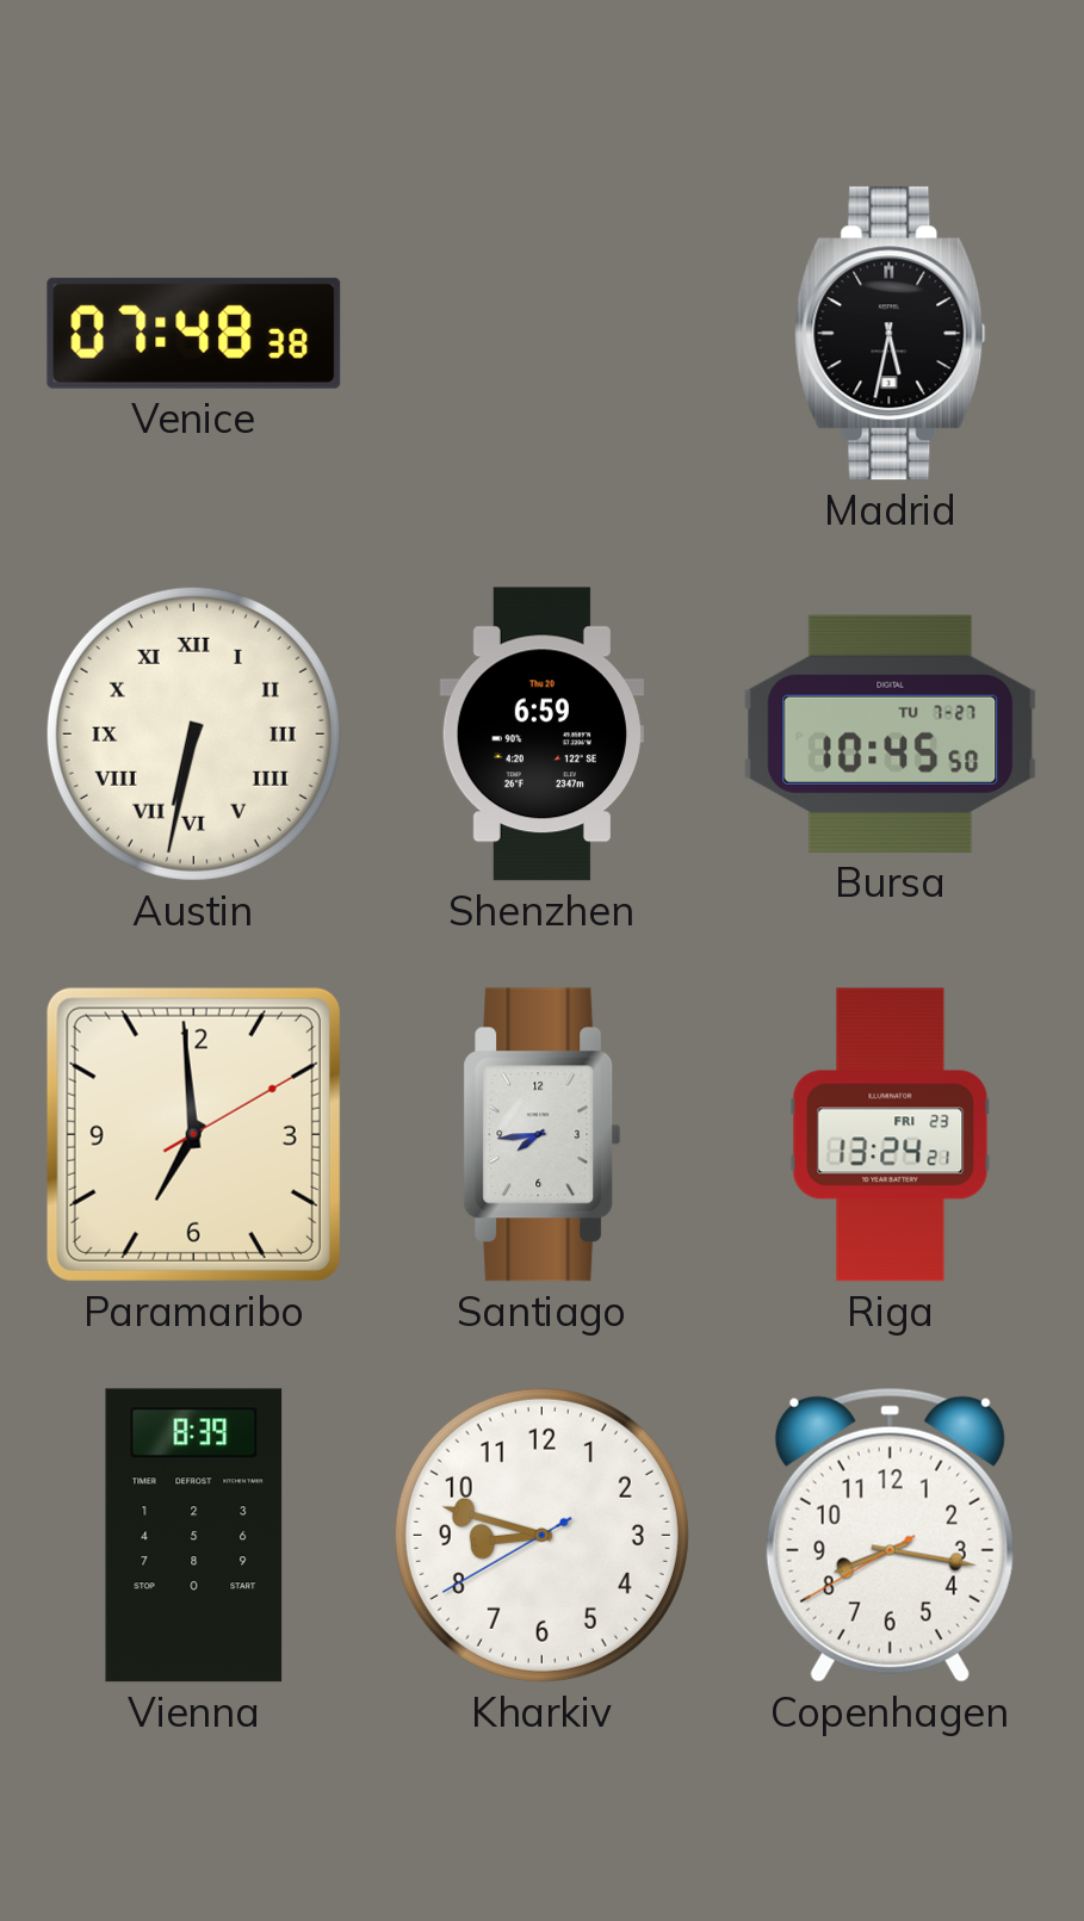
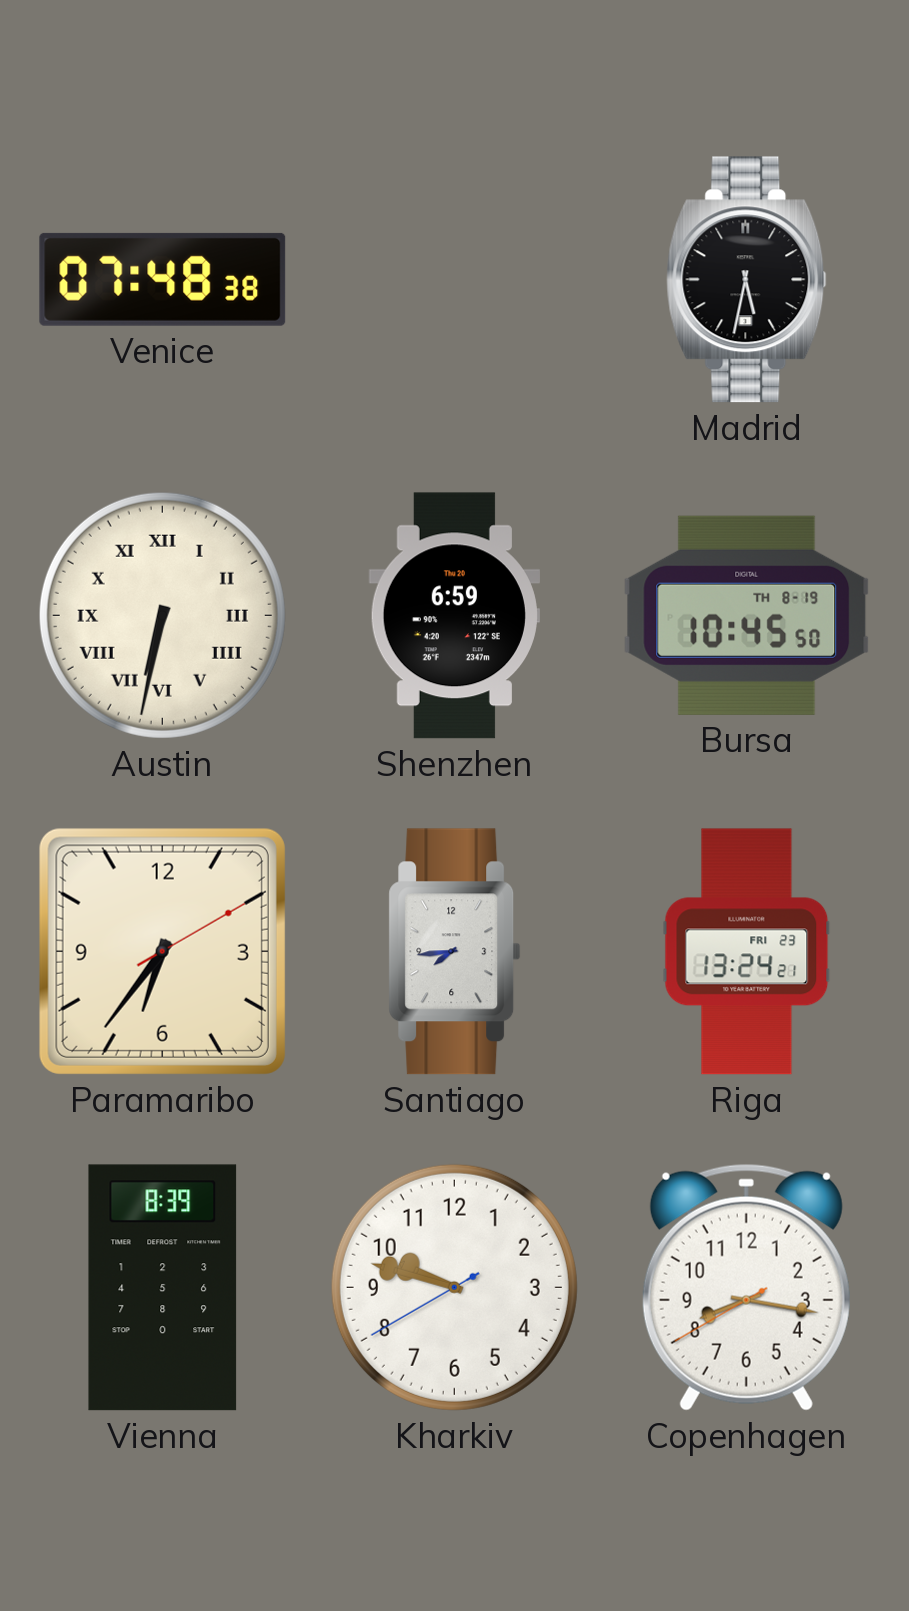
Bursa date: TU 7-27 -> TH 8-19
Paramaribo: 6:59 -> 6:36
Kharkiv: 8:47 -> 9:47
